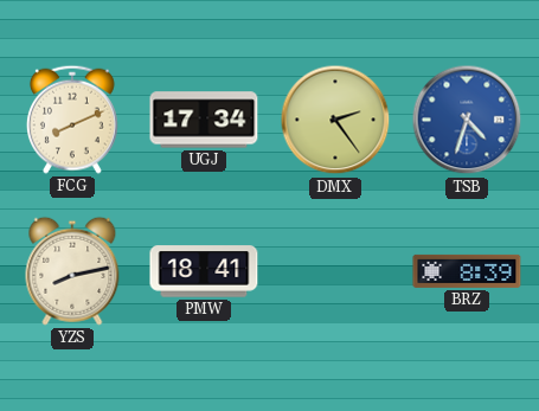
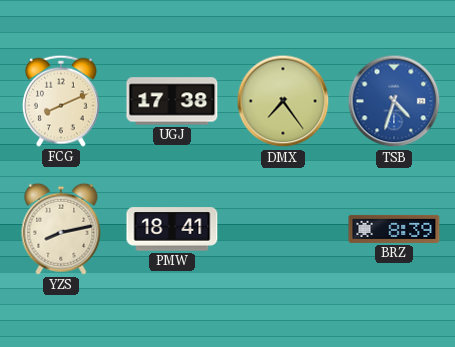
UGJ: 17:34 -> 17:38
DMX: 2:24 -> 7:24
